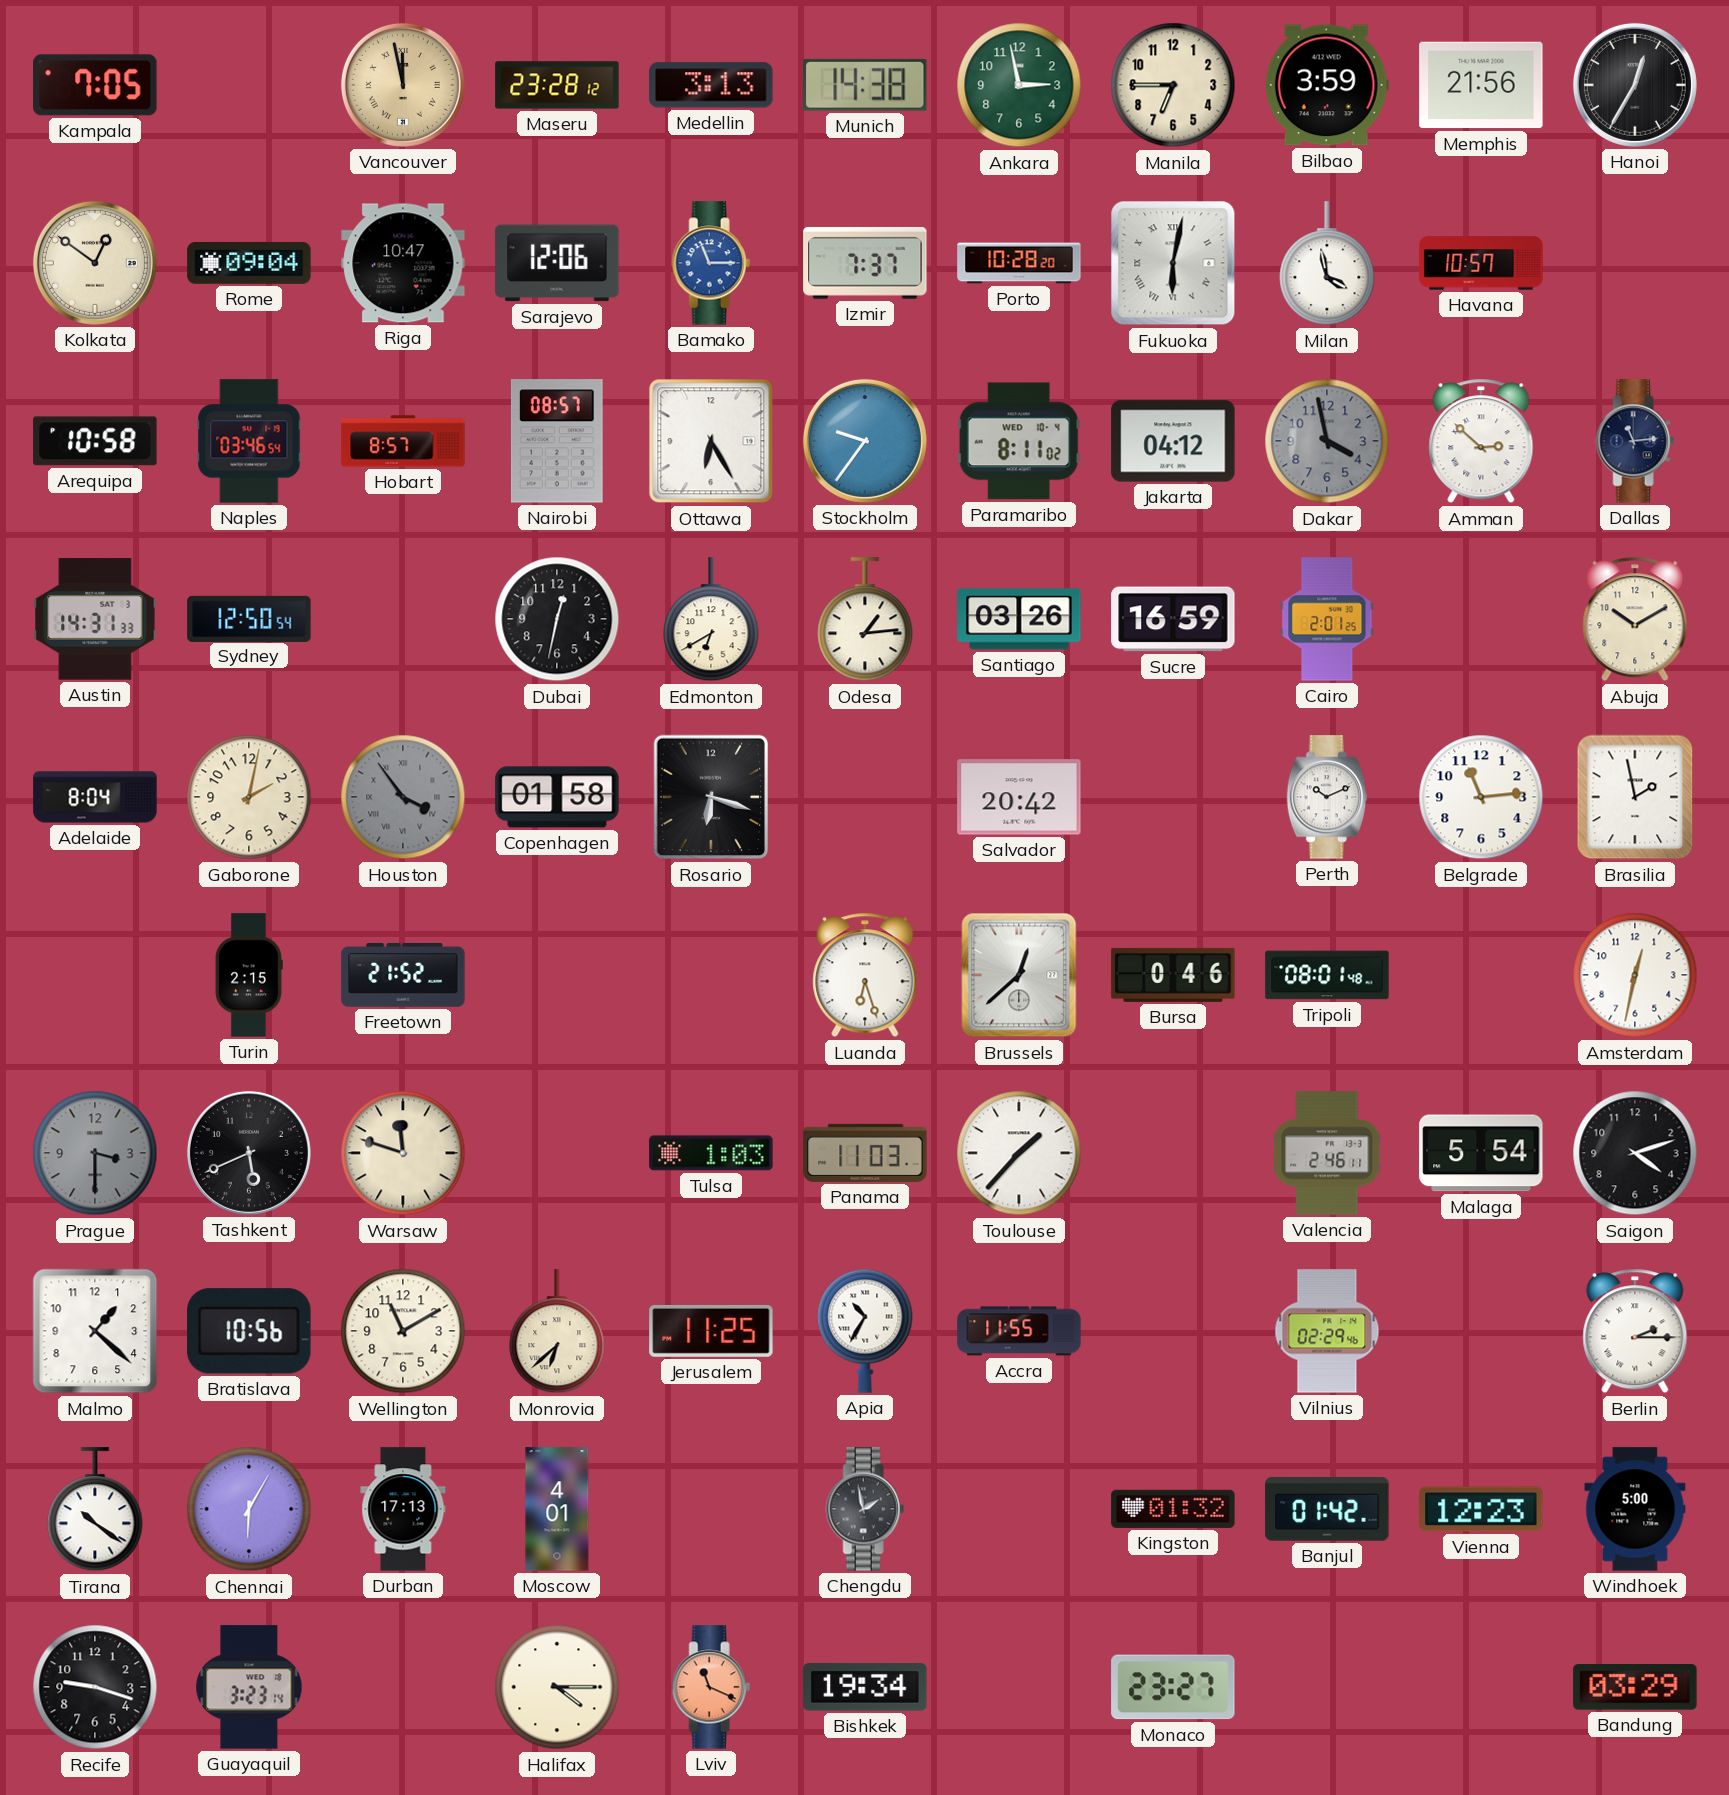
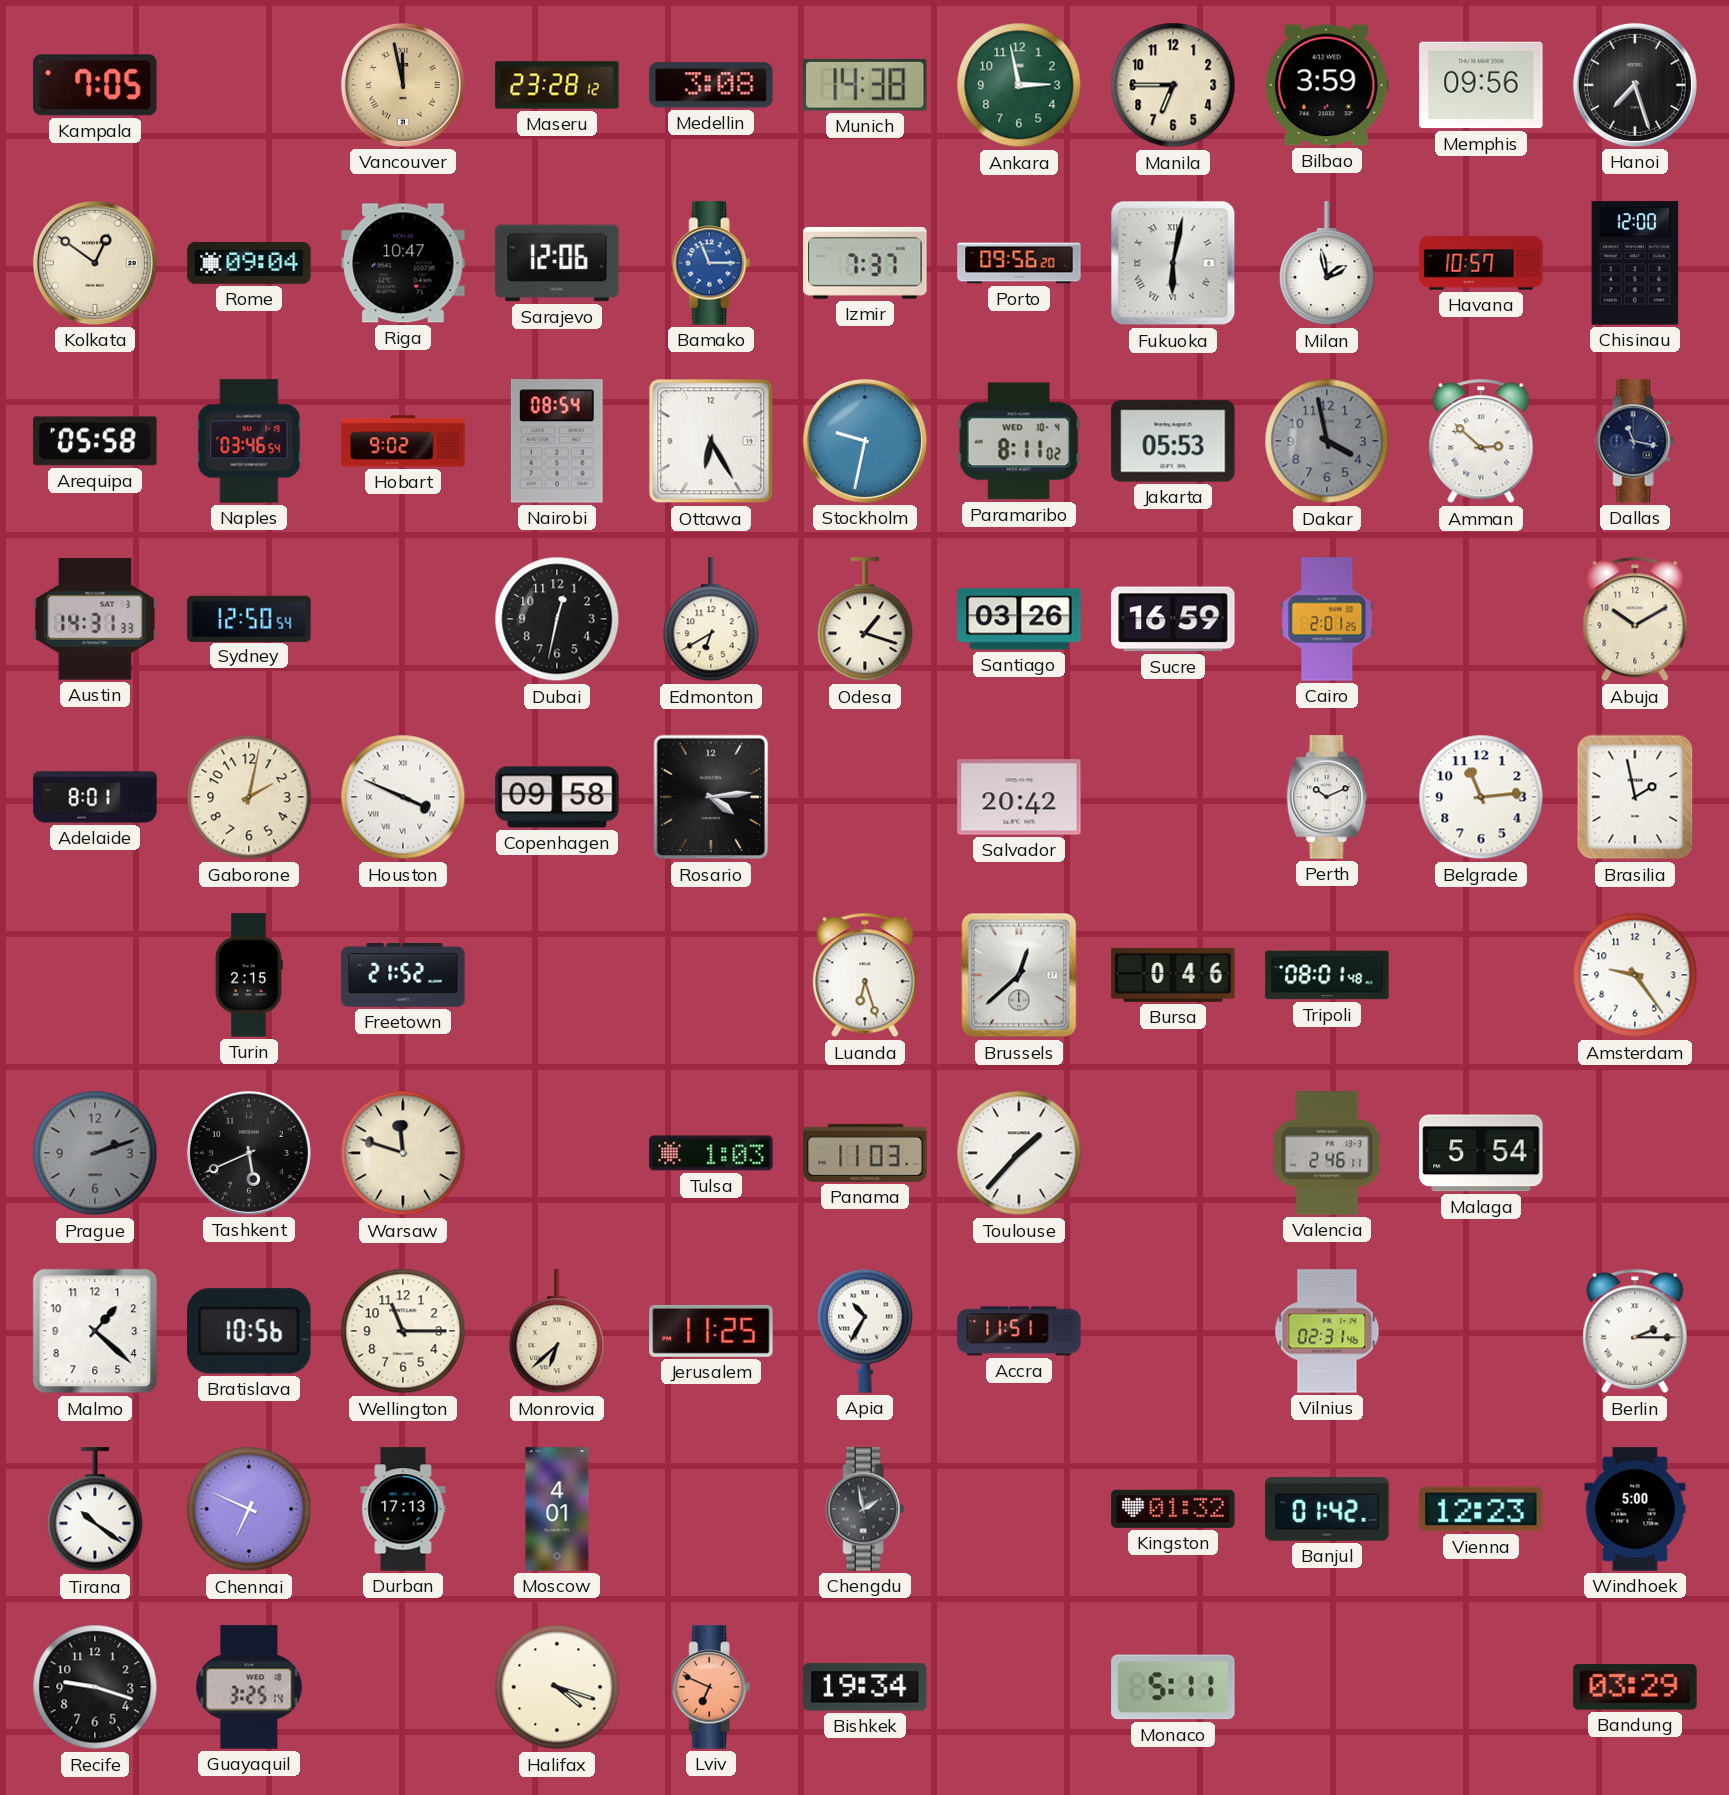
Medellin: 3:13 -> 3:08
Memphis: 21:56 -> 09:56
Hanoi: 12:35 -> 7:27
Porto: 10:28 -> 09:56
Milan: 3:58 -> 1:58
Chisinau: none -> 12:00
Arequipa: 10:58 -> 05:58
Hobart: 8:57 -> 9:02
Nairobi: 08:57 -> 08:54
Stockholm: 9:36 -> 9:32
Jakarta: 04:12 -> 05:53
Dallas: 11:14 -> 11:17
Odesa: 1:14 -> 1:18
Adelaide: 8:04 -> 8:01
Houston: 3:54 -> 3:49
Houston dial: grey -> white
Copenhagen: 01:58 -> 09:58
Rosario: 6:18 -> 4:14
Amsterdam: 12:32 -> 9:24
Prague: 3:30 -> 2:12
Saigon: 4:12 -> none
Wellington: 11:10 -> 11:15
Accra: 11:55 -> 11:51
Vilnius: 02:29 -> 02:31
Chennai: 6:05 -> 6:49
Guayaquil: 3:23 -> 3:25
Halifax: 4:15 -> 4:18
Lviv: 11:19 -> 6:49
Monaco: 23:27 -> 5:11
